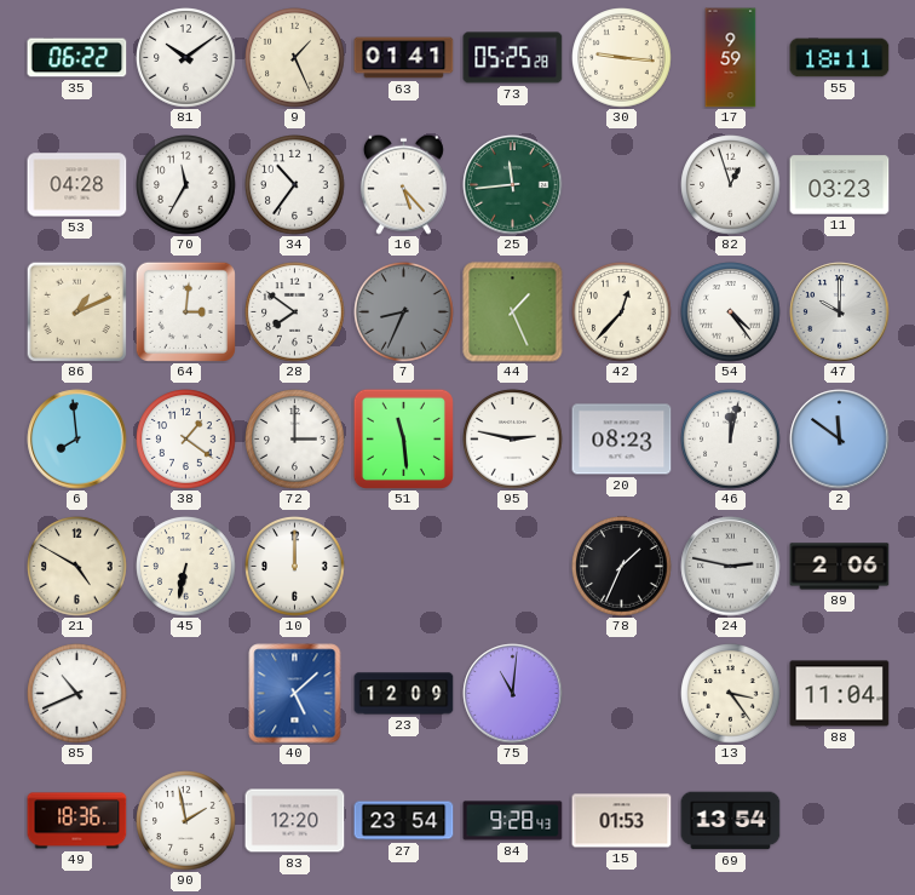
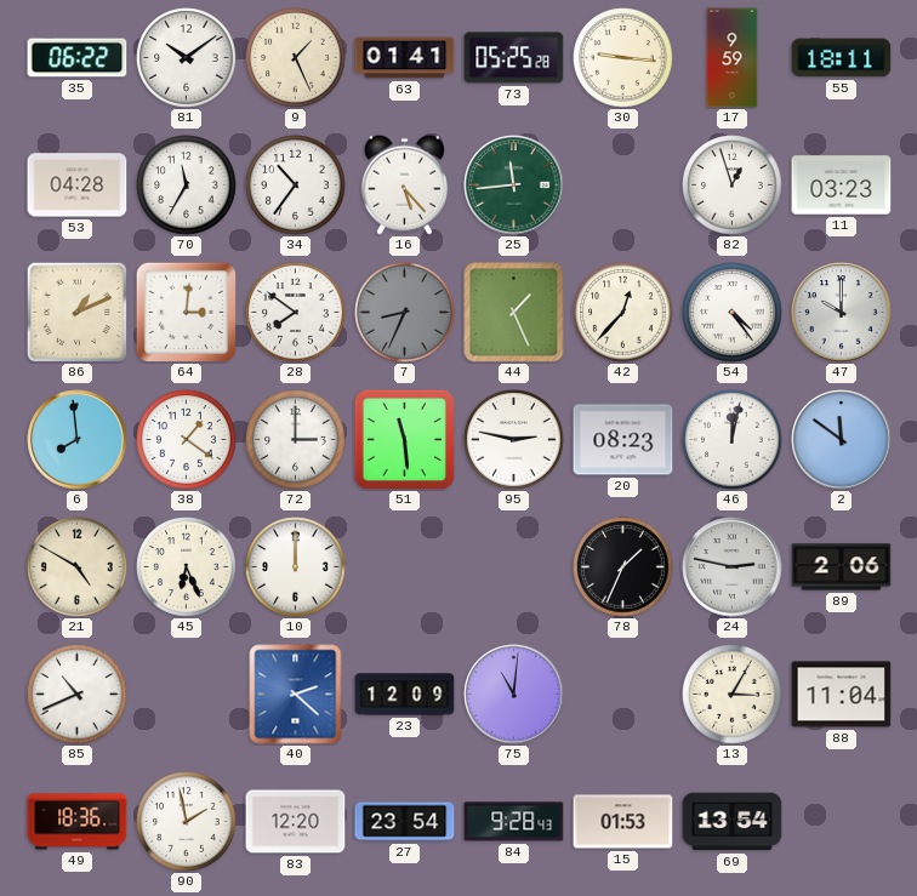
45: 6:32 -> 6:26
40: 5:08 -> 2:22
13: 3:24 -> 3:05
